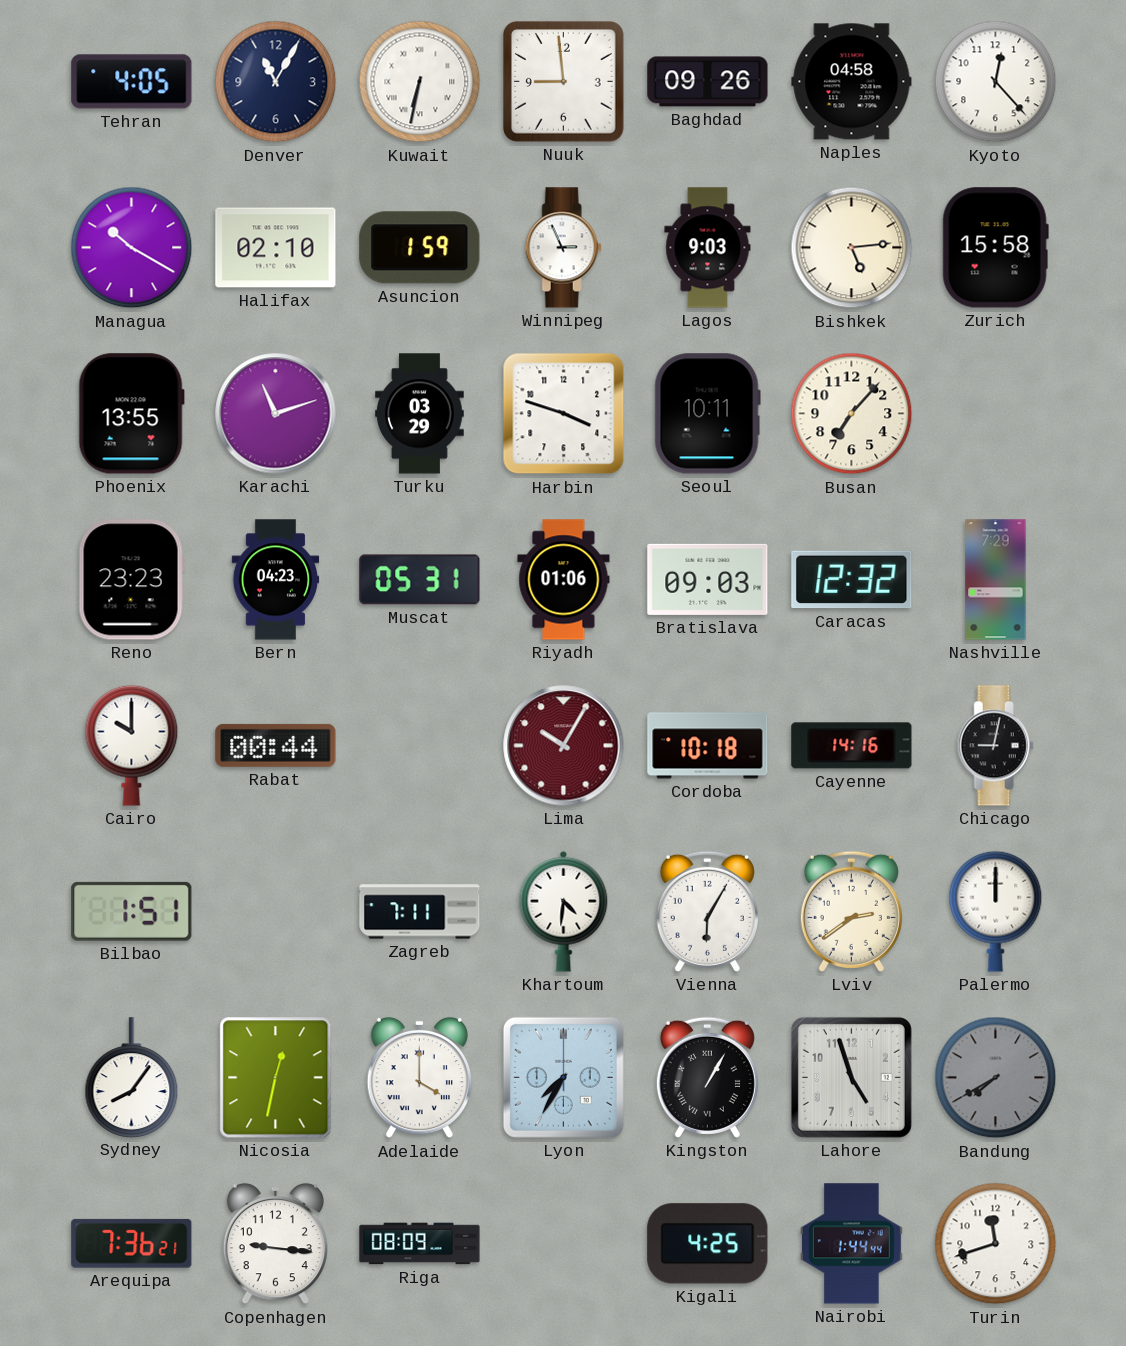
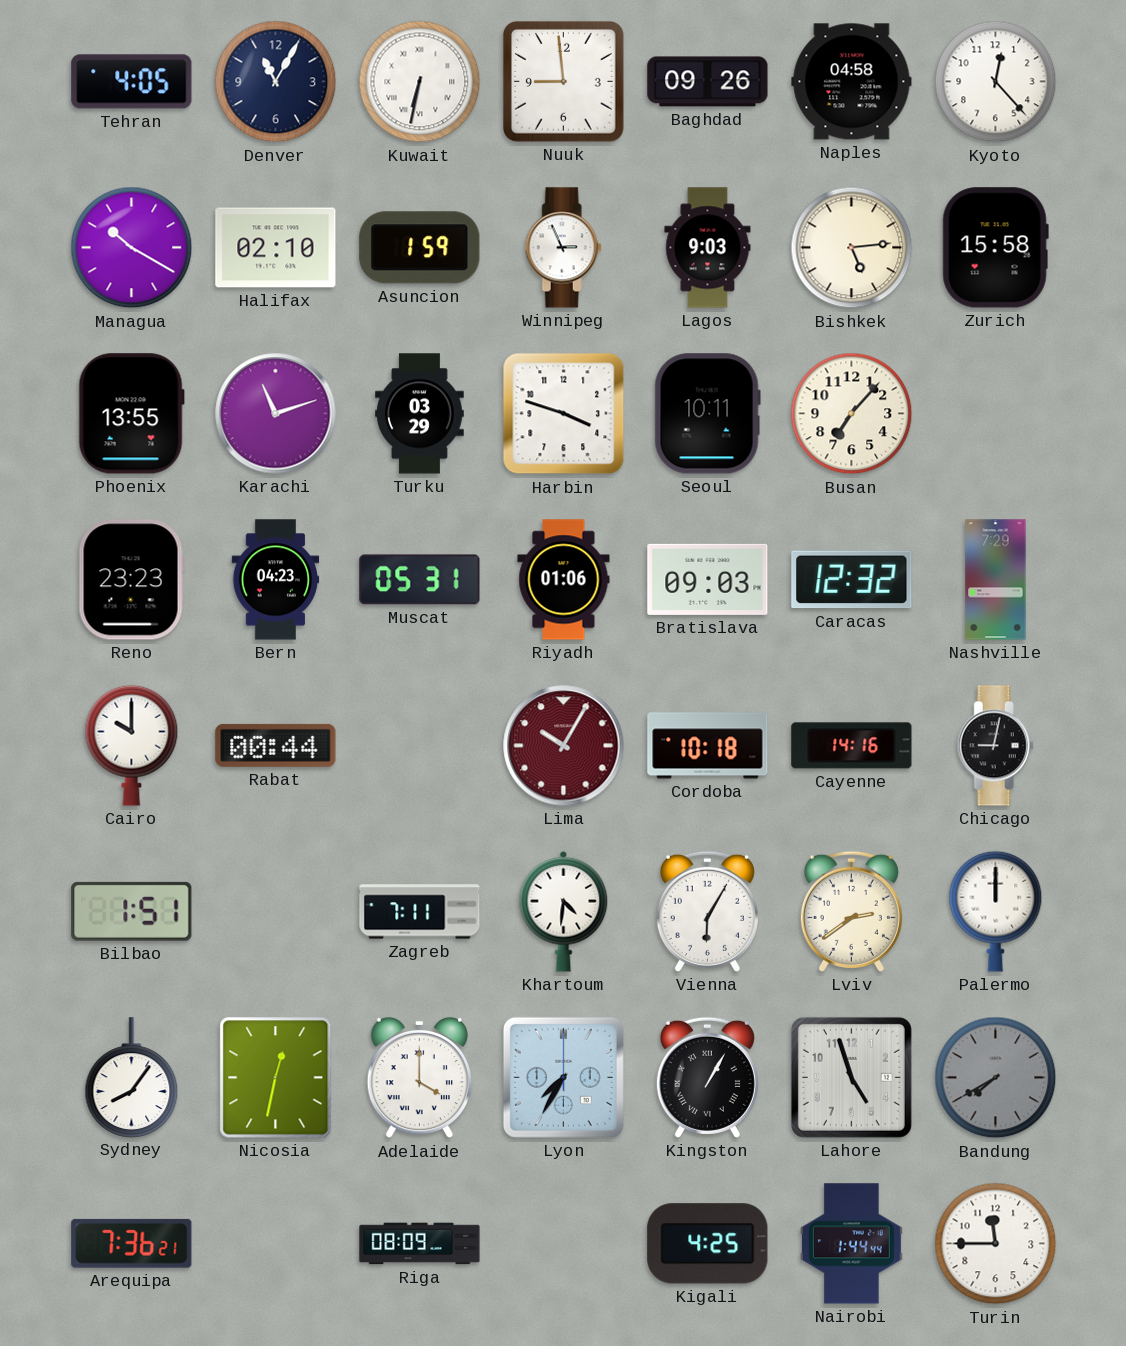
Copenhagen: 9:16 -> none
Turin: 11:42 -> 11:45
